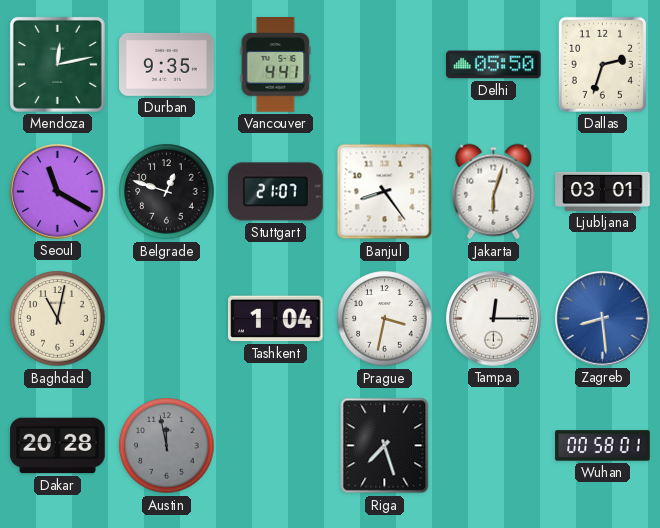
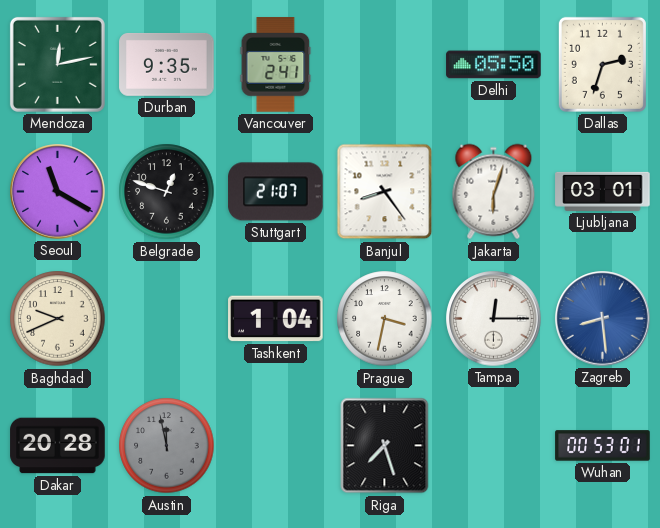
Vancouver: 4:41 -> 2:41
Baghdad: 11:02 -> 9:41
Wuhan: 00:58 -> 00:53
